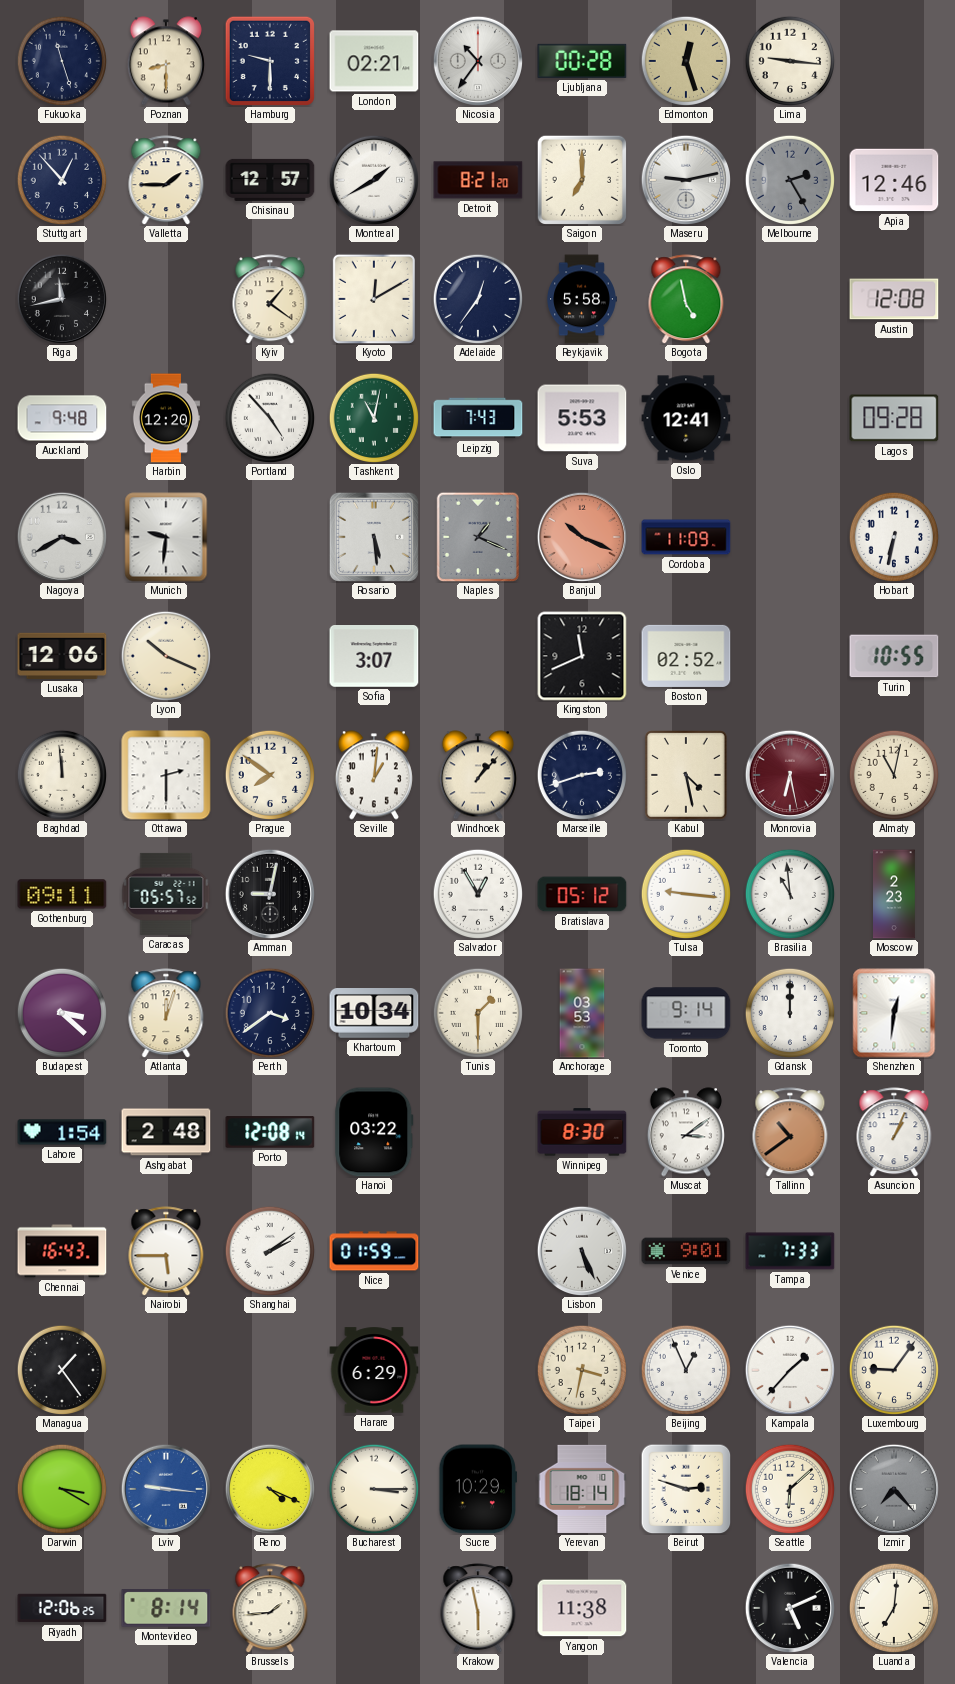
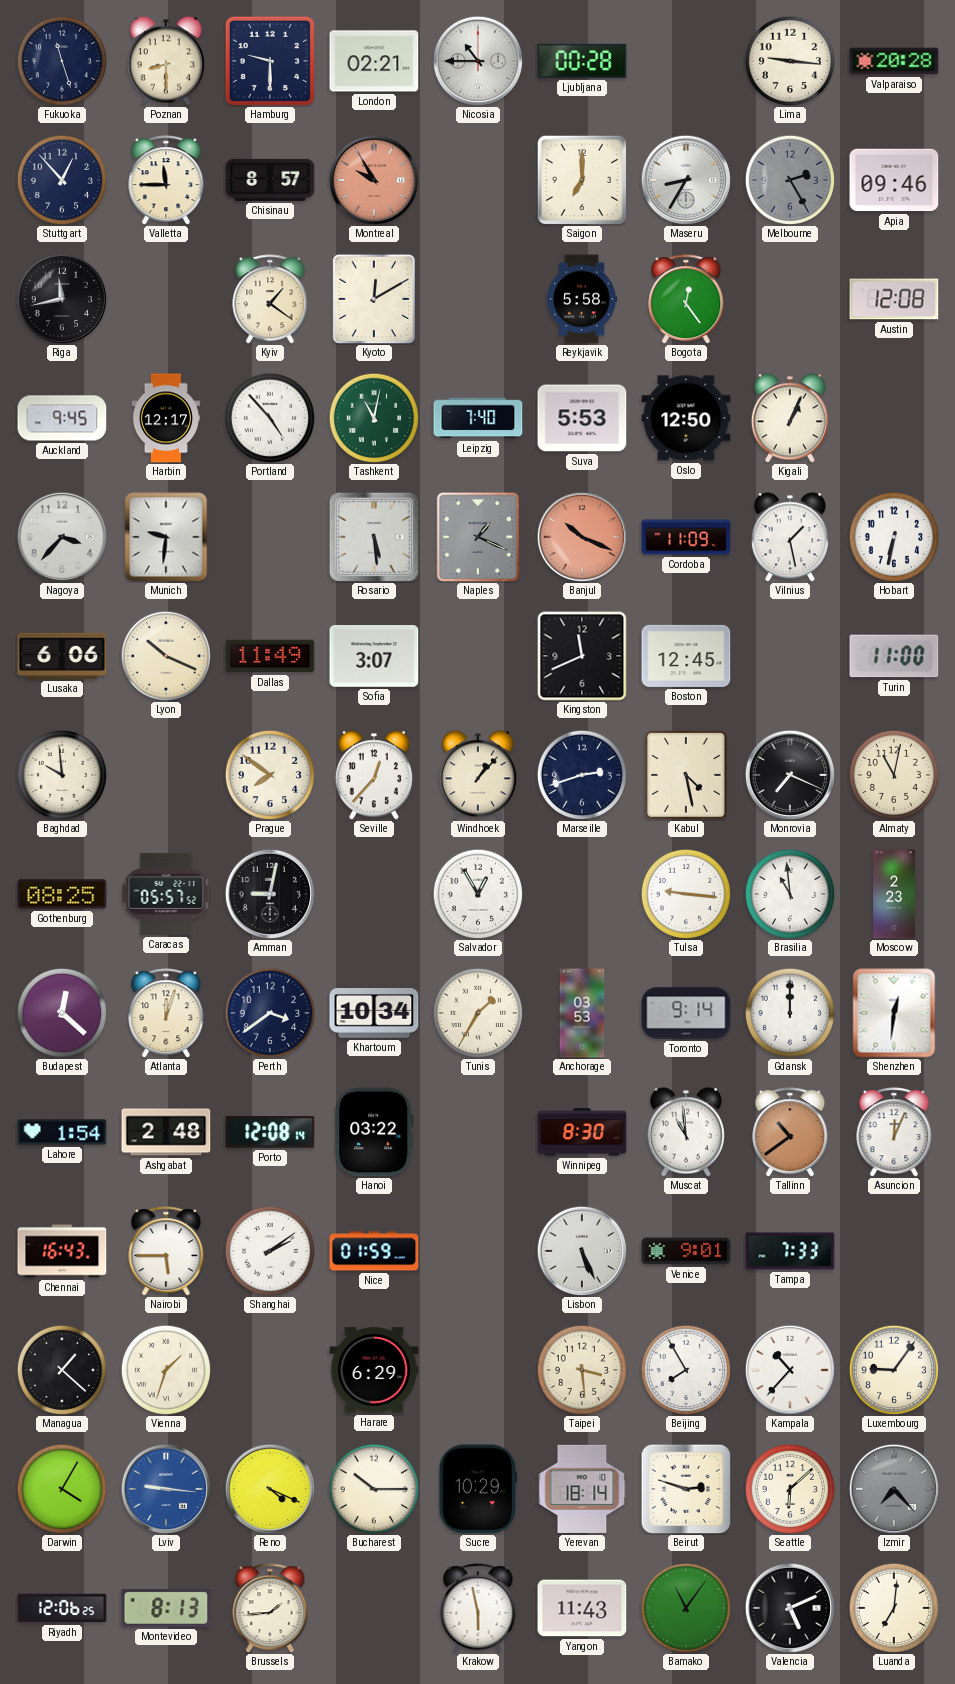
Nicosia: 10:36 -> 10:45
Edmonton: 12:27 -> none
Valparaiso: none -> 20:28
Valletta: 1:45 -> 11:45
Chisinau: 12:57 -> 8:57
Montreal: 1:40 -> 9:55
Montreal dial: white -> salmon
Detroit: 8:21 -> none
Maseru: 9:13 -> 8:35
Apia: 12:46 -> 09:46
Adelaide: 12:36 -> none
Bogota: 4:58 -> 12:24
Auckland: 9:48 -> 9:45
Harbin: 12:20 -> 12:17
Leipzig: 7:43 -> 7:40
Oslo: 12:41 -> 12:50
Kigali: none -> 1:04
Lagos: 09:28 -> none
Nagoya: 3:40 -> 3:37
Vilnius: none -> 1:28
Lusaka: 12:06 -> 6:06
Dallas: none -> 11:49
Boston: 02:52 -> 12:45
Turin: 10:55 -> 11:00
Baghdad: 11:59 -> 9:59
Ottawa: 2:30 -> none
Seville: 1:01 -> 12:37
Monrovia: 6:28 -> 7:19
Monrovia dial: burgundy -> black
Gothenburg: 09:11 -> 08:25
Bratislava: 05:12 -> none
Budapest: 3:22 -> 12:22
Tunis: 1:30 -> 1:35
Muscat: 3:09 -> 10:59
Asuncion: 1:04 -> 12:04
Managua: 1:24 -> 1:22
Vienna: none -> 1:33
Taipei: 3:32 -> 3:29
Beijing: 12:56 -> 7:55
Kampala: 1:37 -> 10:37
Darwin: 3:20 -> 4:05
Bucharest: 3:15 -> 10:15
Montevideo: 8:14 -> 8:13
Yangon: 11:38 -> 11:43
Bamako: none -> 11:06
